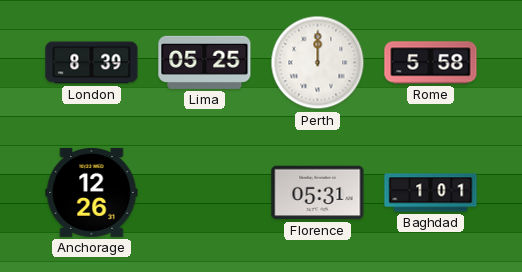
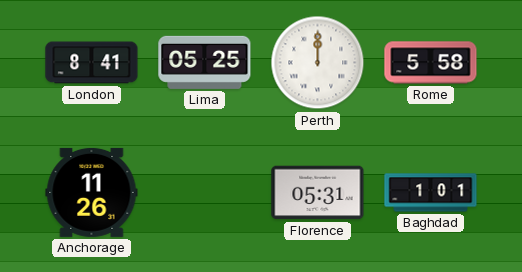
London: 8:39 -> 8:41
Anchorage: 12:26 -> 11:26
